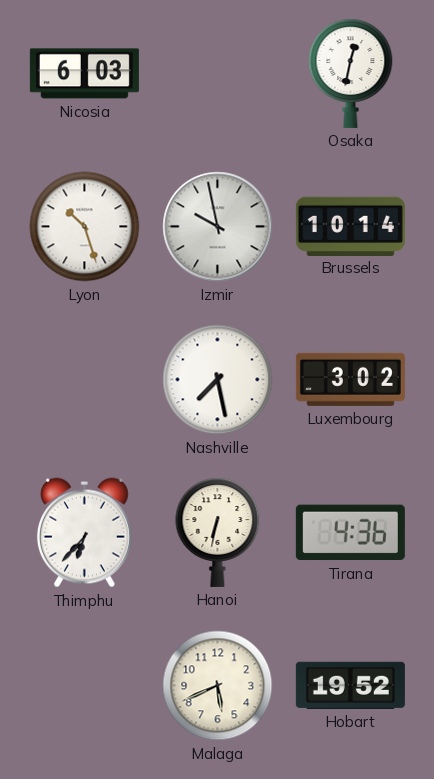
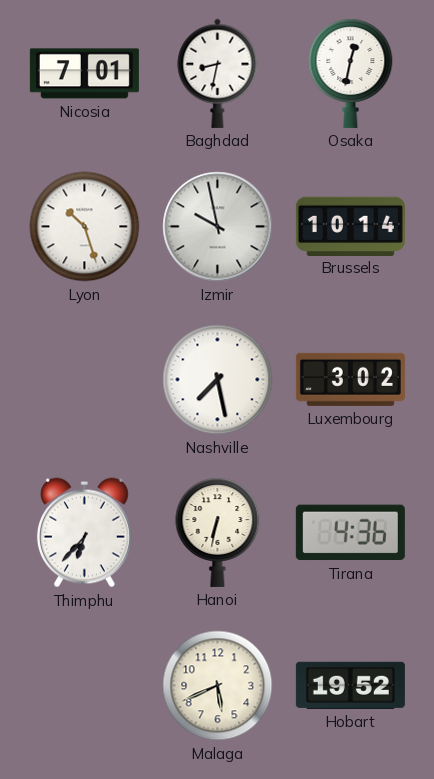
Nicosia: 6:03 -> 7:01
Baghdad: none -> 8:32
